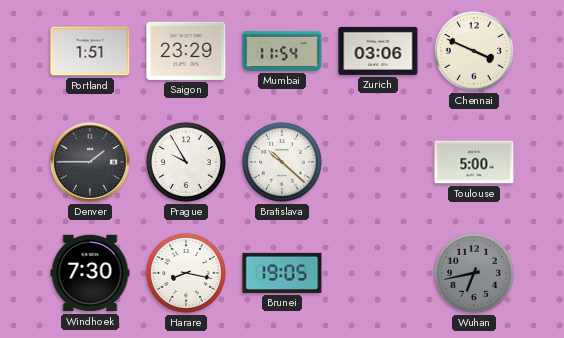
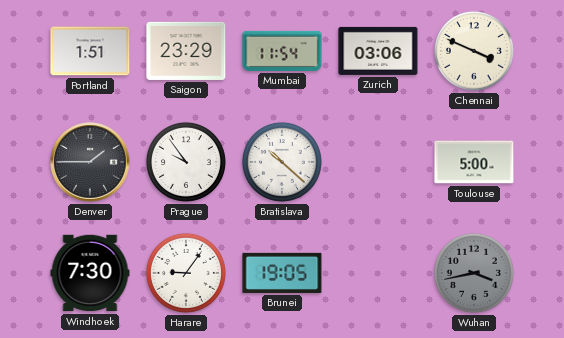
Prague: 9:55 -> 9:54
Harare: 8:17 -> 9:06
Wuhan: 6:43 -> 3:43
